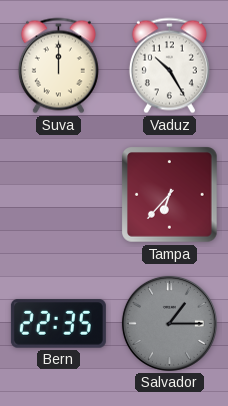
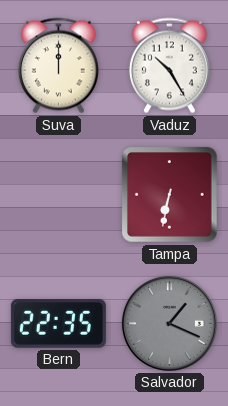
Tampa: 6:37 -> 6:32
Salvador: 1:15 -> 1:19
